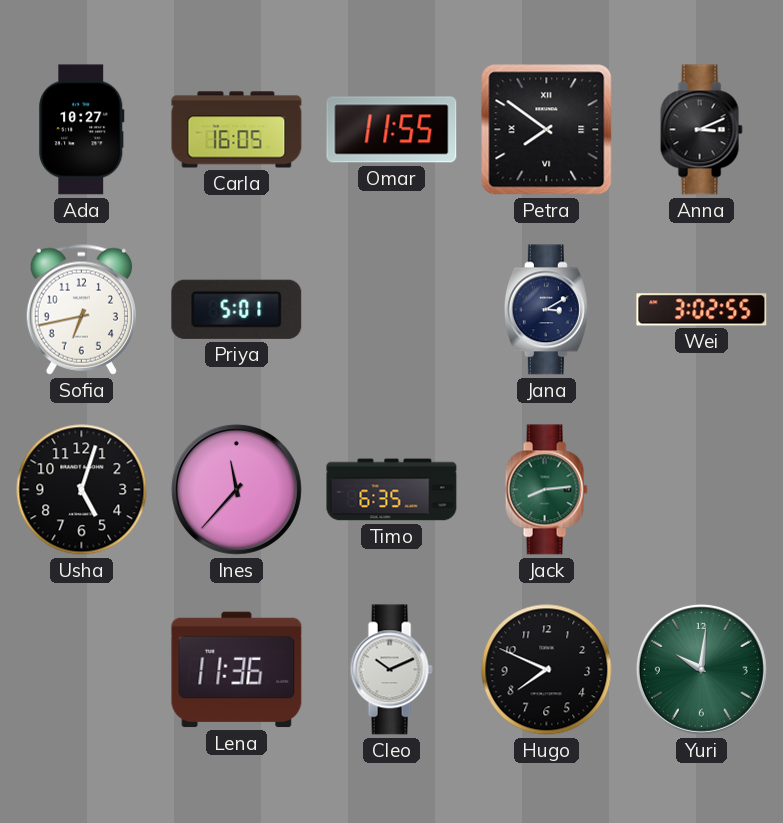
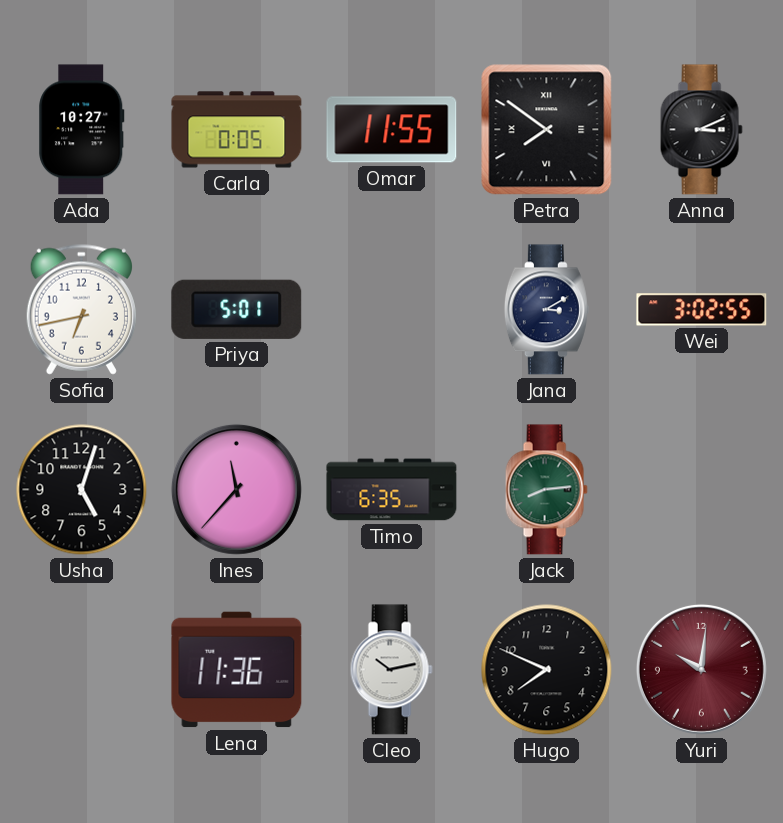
Carla: 16:05 -> 0:05
Cleo: 10:11 -> 10:13
Yuri dial: green -> burgundy
